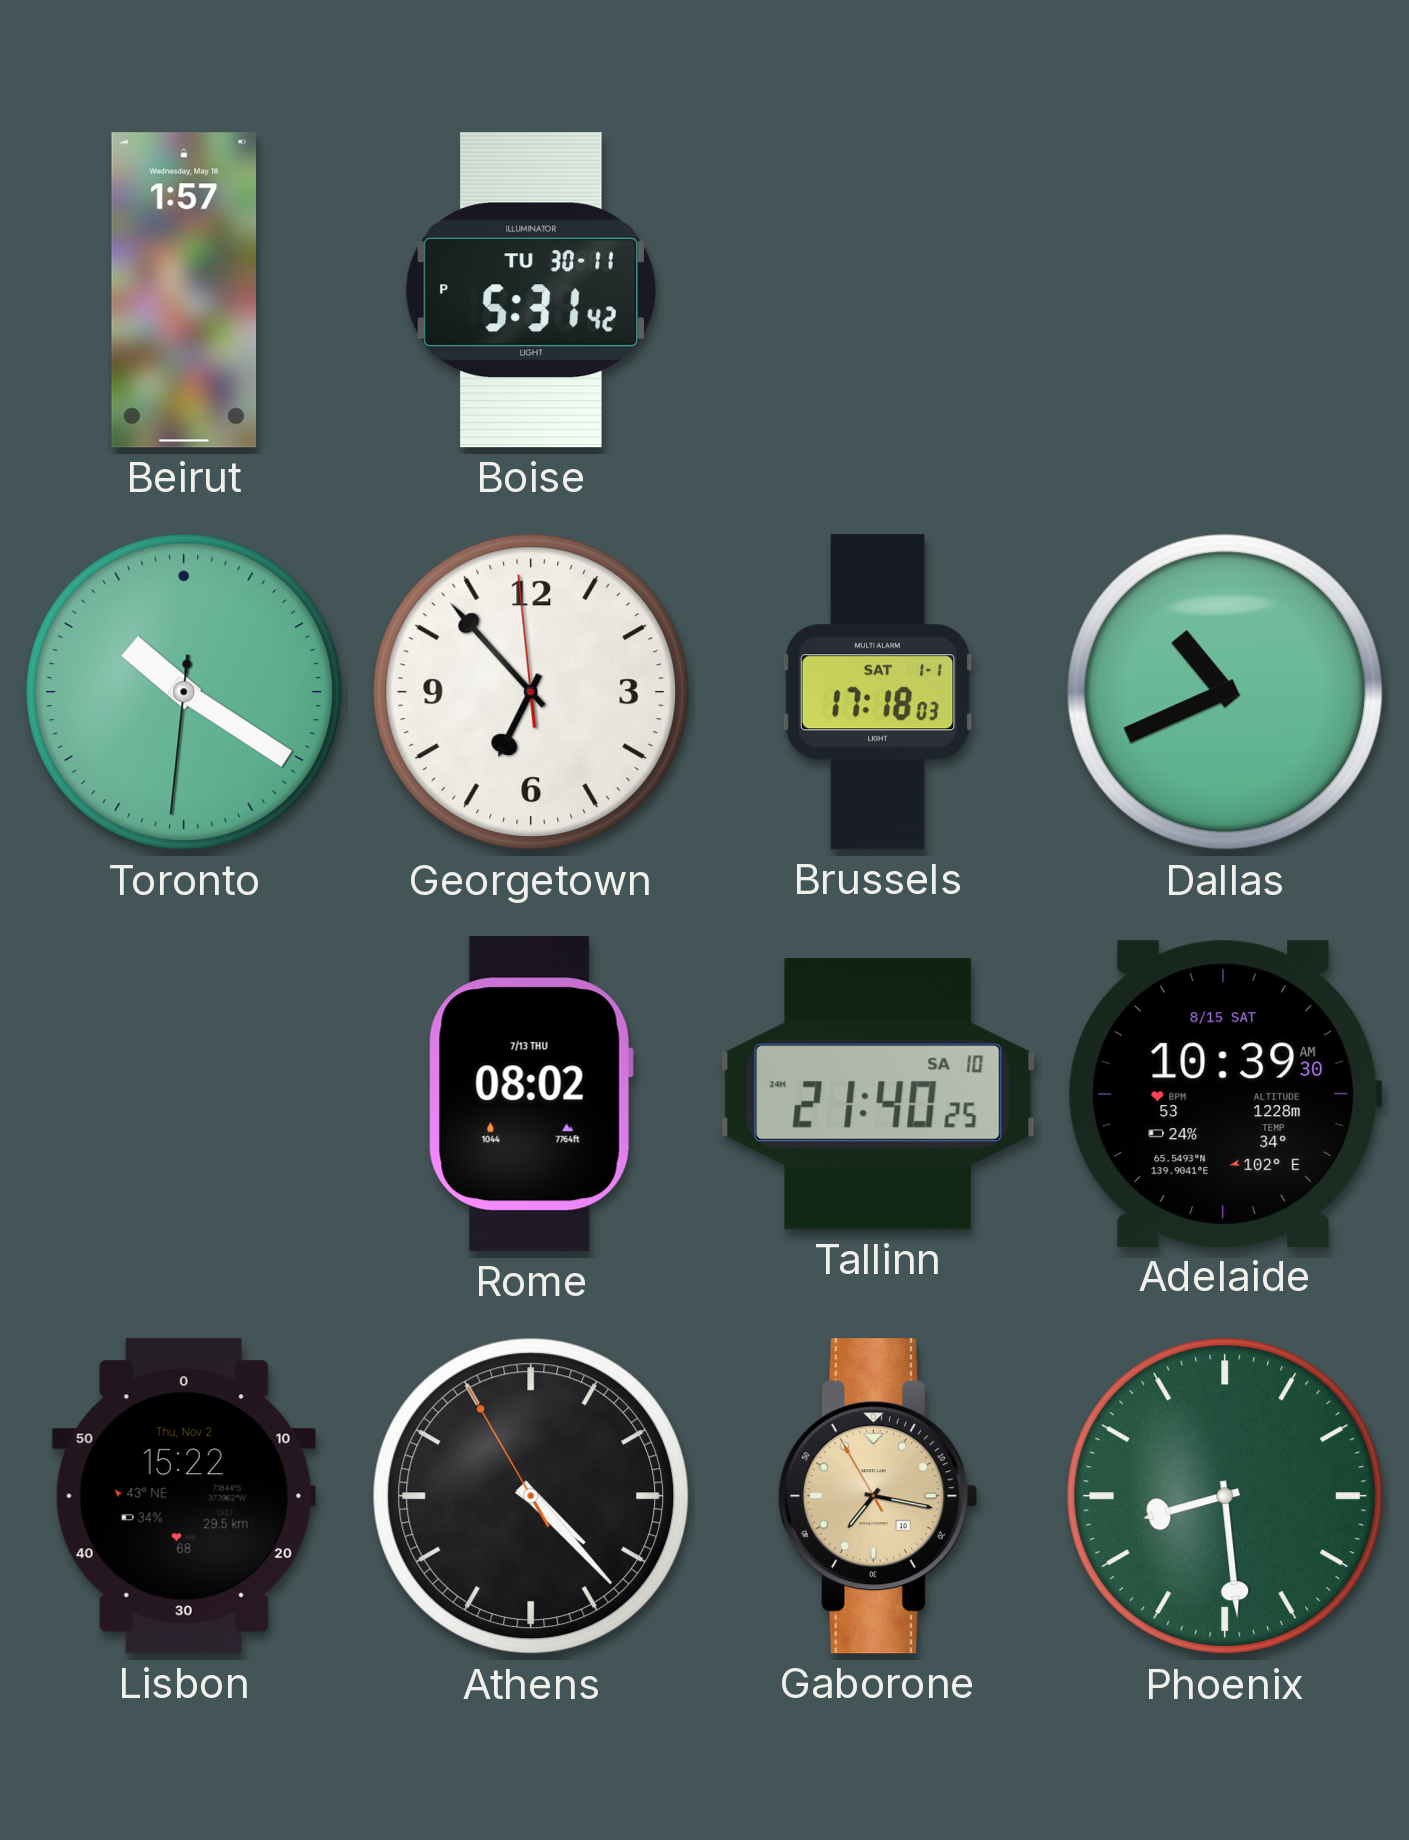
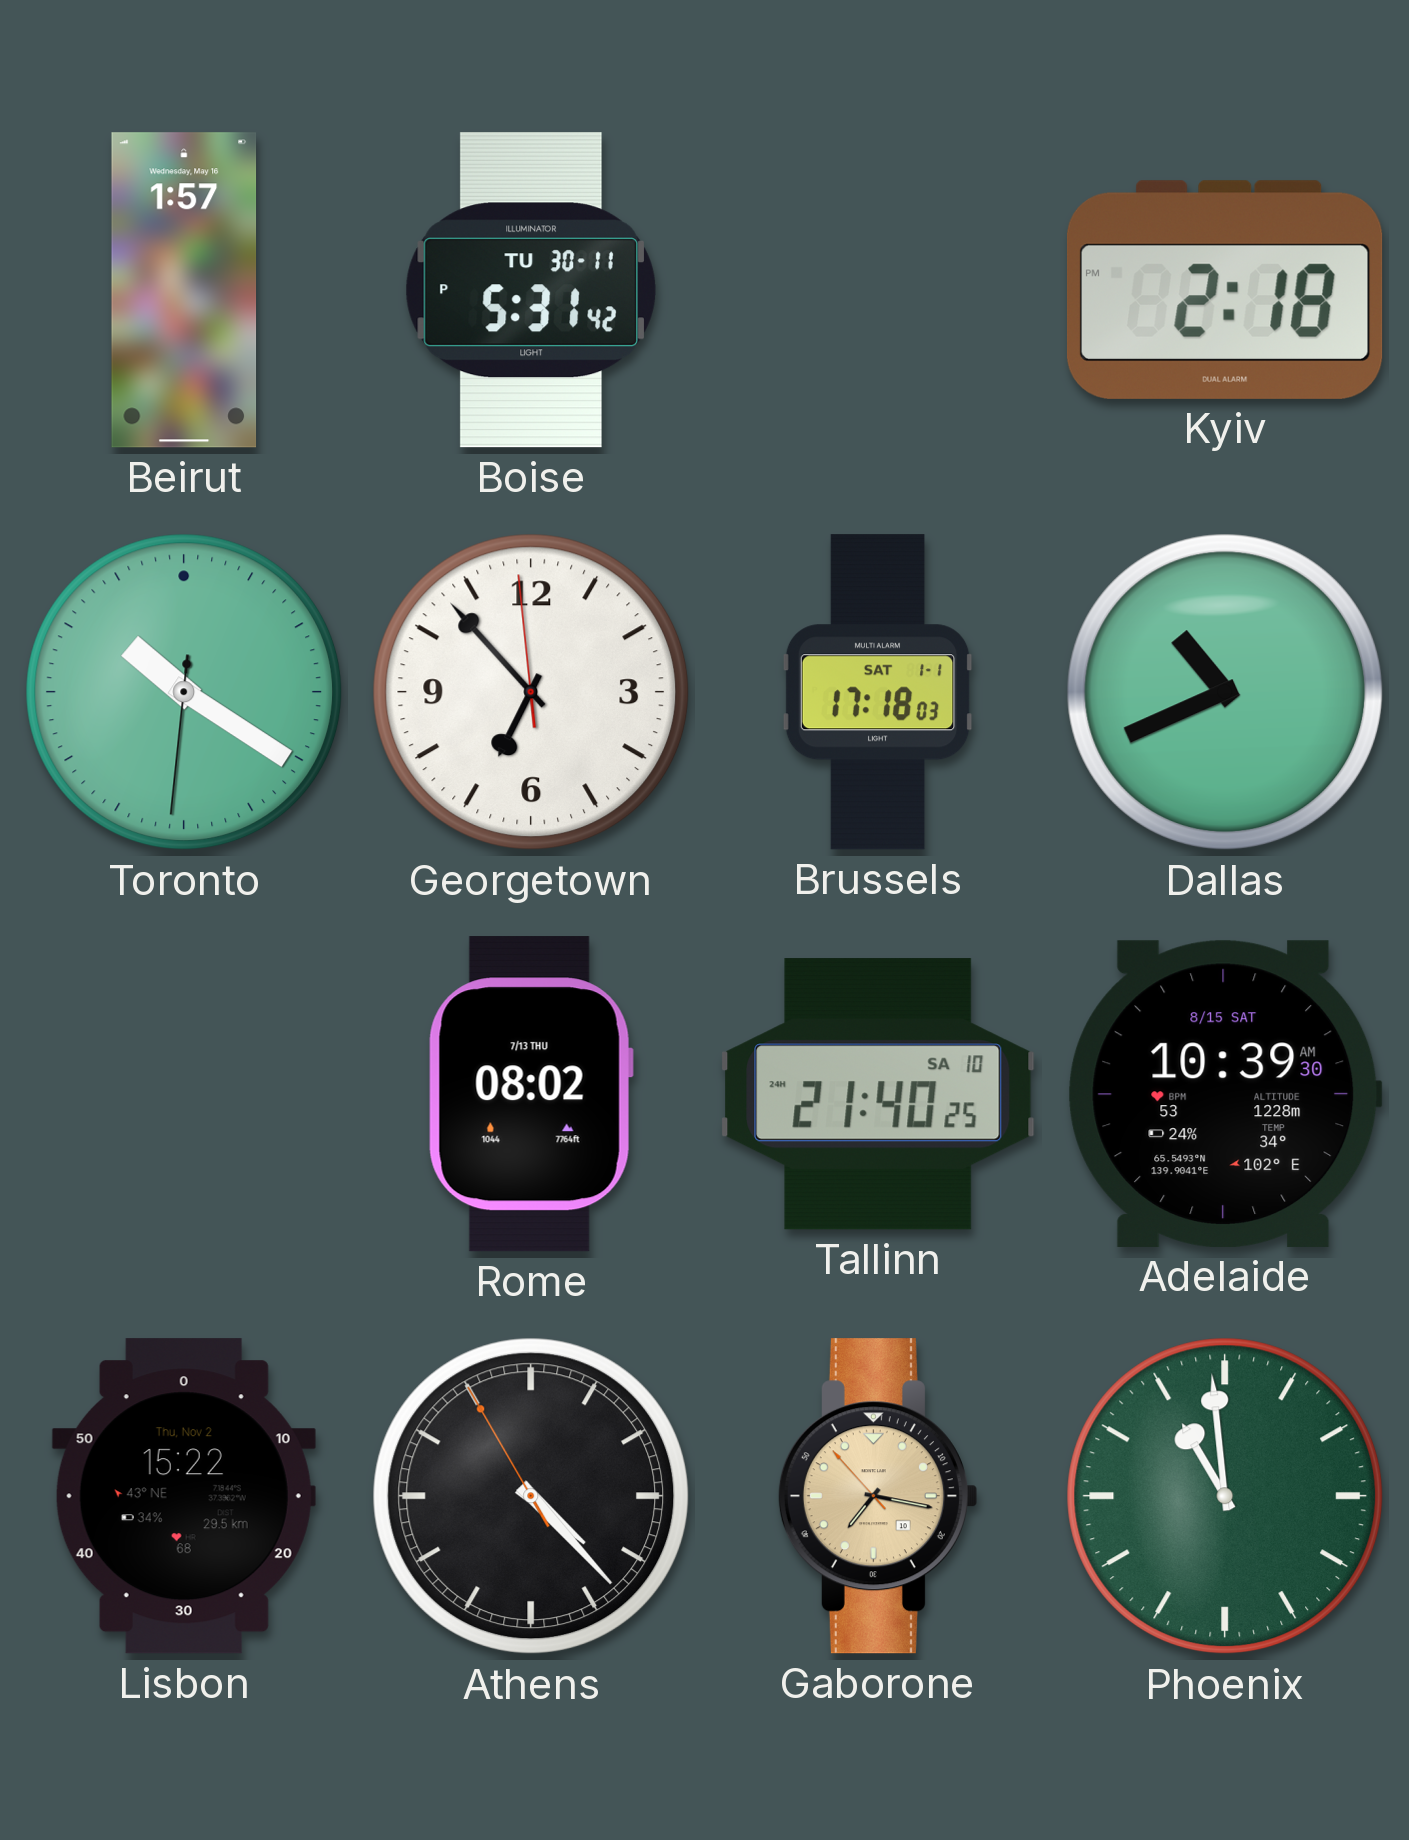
Kyiv: none -> 2:18
Gaborone: 7:16:55 -> 7:16:53
Phoenix: 8:29 -> 10:59
